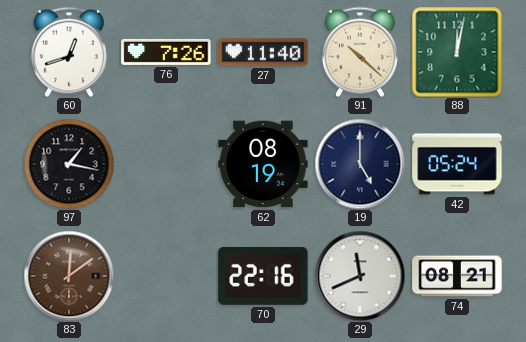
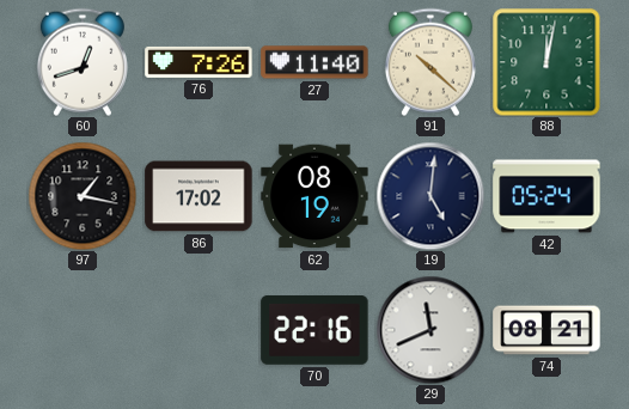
86: none -> 17:02
19: 5:00 -> 5:01
83: 12:09 -> none
